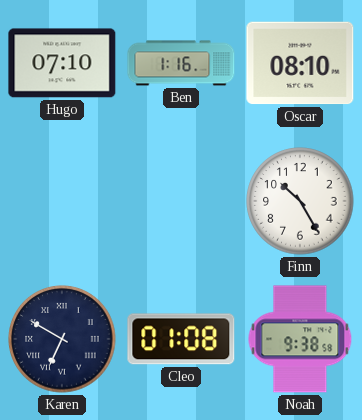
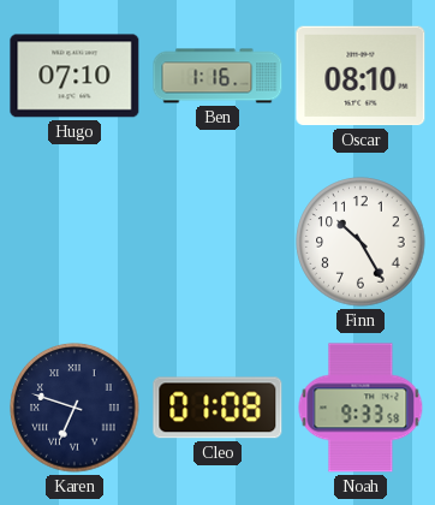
Karen: 6:50 -> 6:48
Noah: 9:38 -> 9:33
